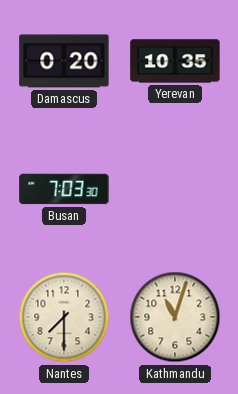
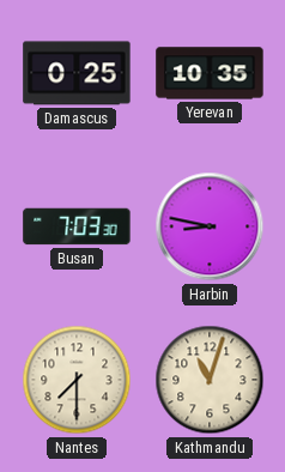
Damascus: 0:20 -> 0:25
Harbin: none -> 8:47
